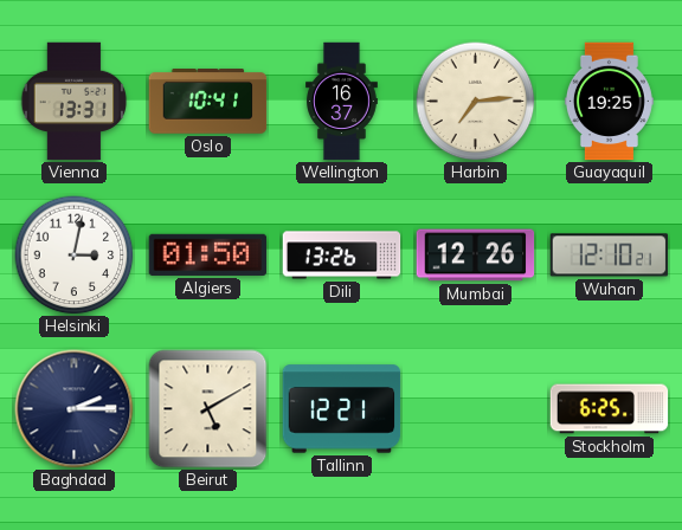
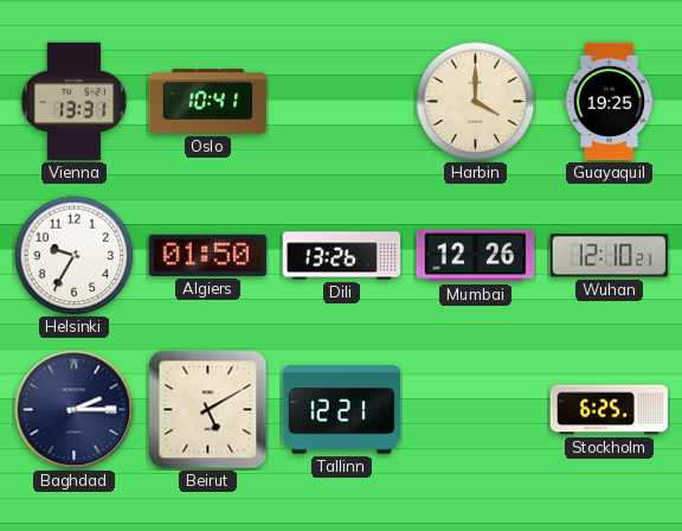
Wellington: 16:37 -> none
Harbin: 7:14 -> 4:00
Helsinki: 3:02 -> 9:35
